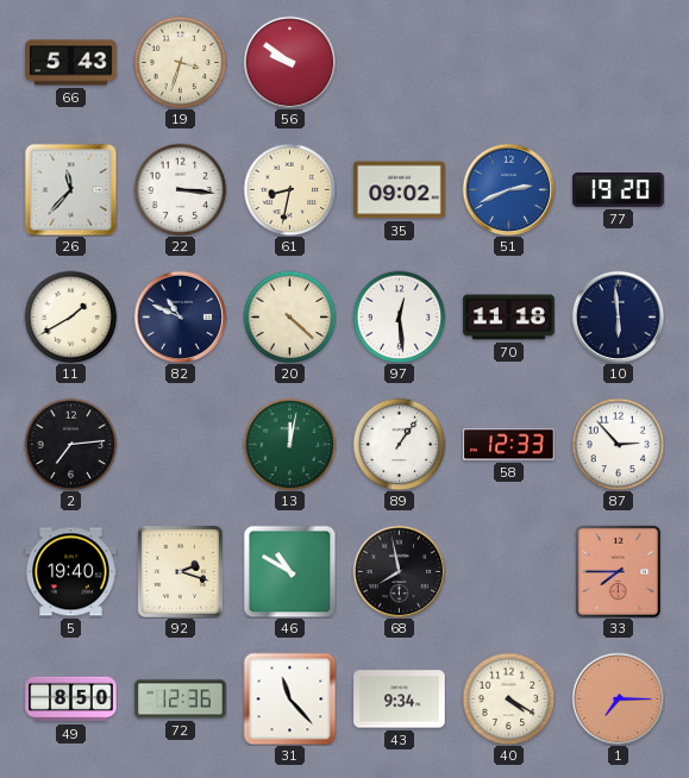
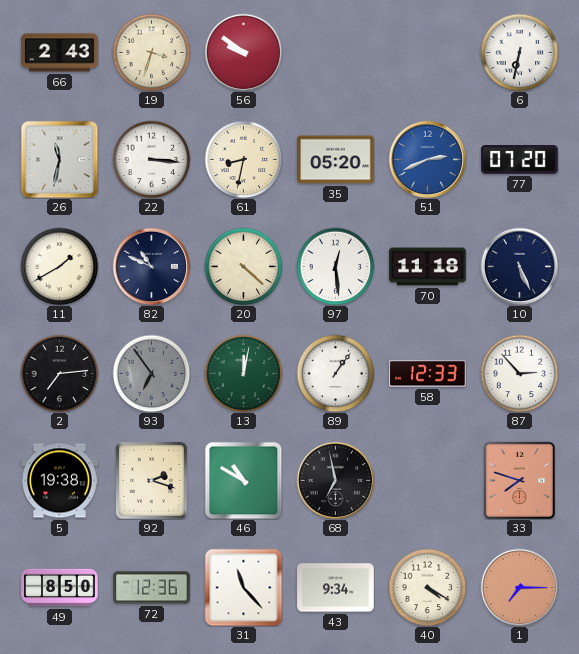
66: 5:43 -> 2:43
6: none -> 6:32
26: 11:37 -> 11:32
35: 09:02 -> 05:20
77: 19:20 -> 07:20
10: 5:59 -> 5:26
93: none -> 6:54
5: 19:40 -> 19:38
68: 7:58 -> 6:58
33: 7:45 -> 7:48
